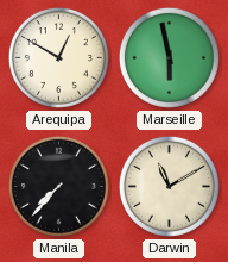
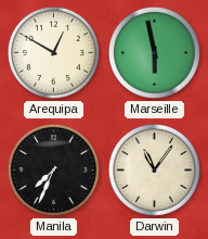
Manila: 7:37 -> 7:34
Darwin: 11:10 -> 11:06
